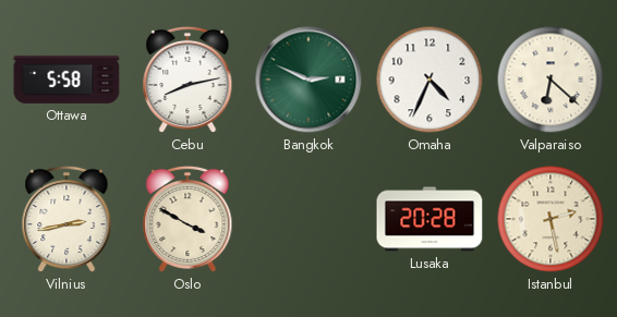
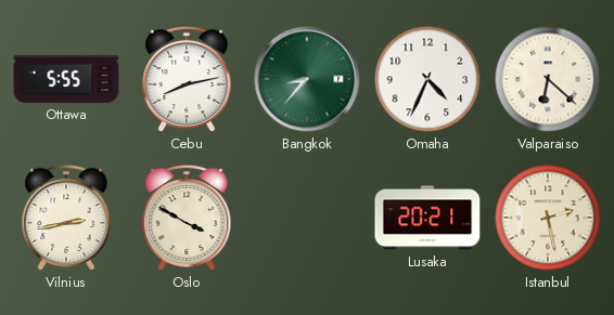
Ottawa: 5:58 -> 5:55
Bangkok: 2:49 -> 8:37
Lusaka: 20:28 -> 20:21
